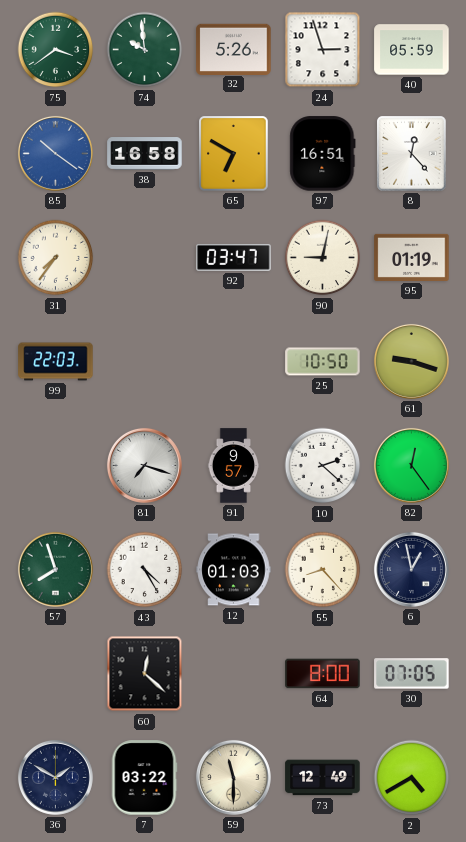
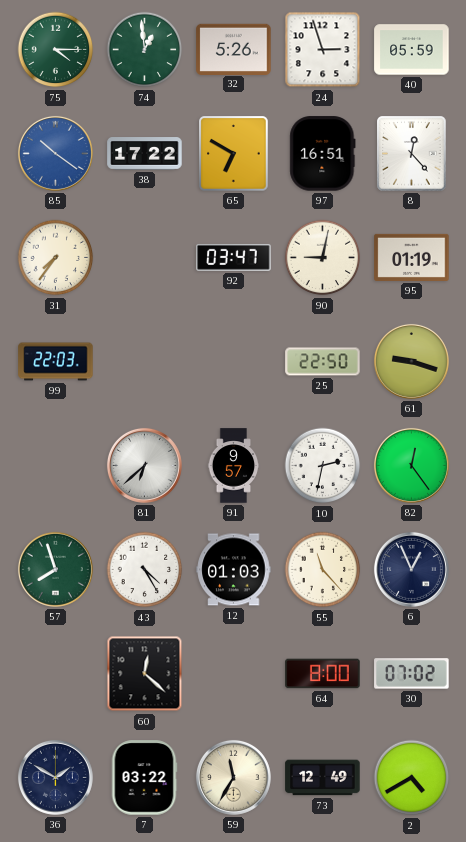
75: 3:39 -> 4:15
74: 9:59 -> 12:59
38: 16:58 -> 17:22
25: 10:50 -> 22:50
81: 7:18 -> 6:38
10: 2:22 -> 2:32
55: 8:23 -> 11:23
6: 12:58 -> 12:56
30: 07:05 -> 07:02
59: 11:30 -> 11:35
